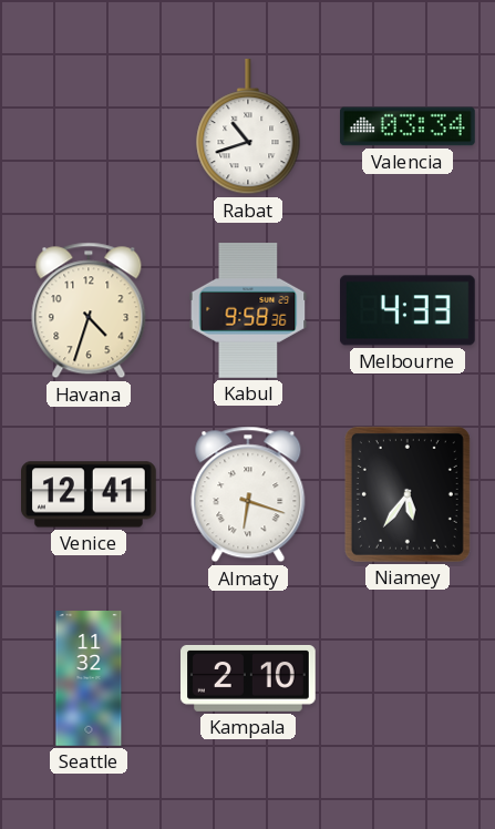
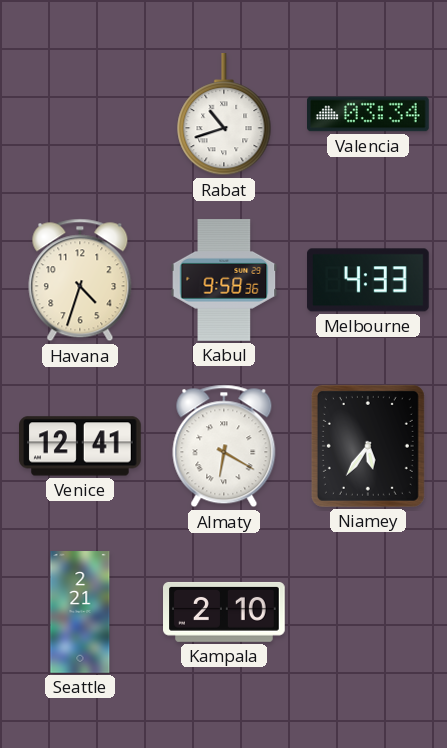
Almaty: 6:18 -> 6:20
Seattle: 11:32 -> 2:21
